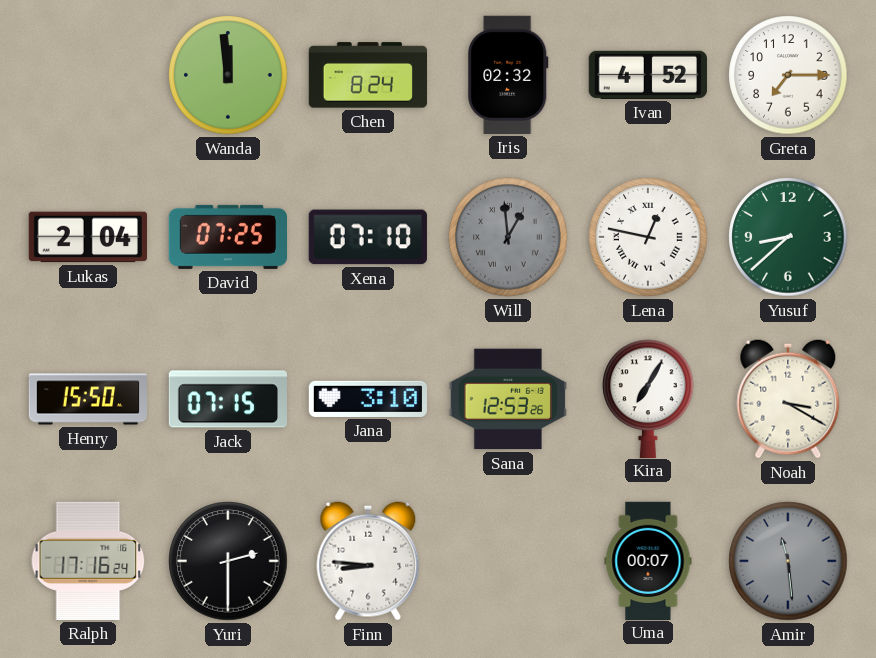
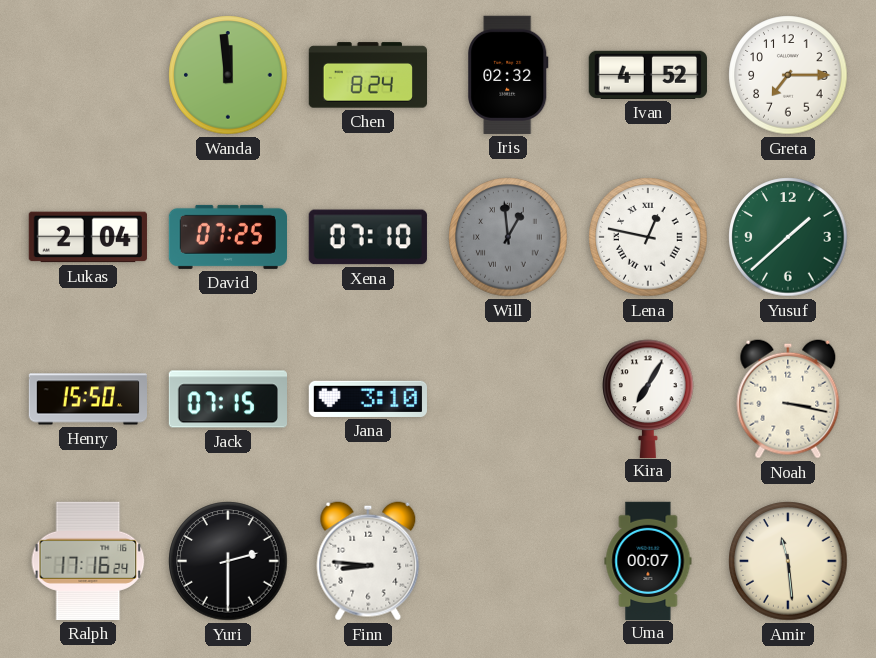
Yusuf: 8:38 -> 1:38
Sana: 12:53 -> none
Noah: 3:20 -> 3:17
Amir dial: grey -> cream
